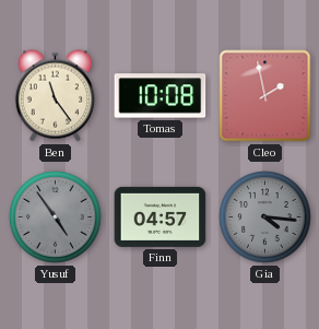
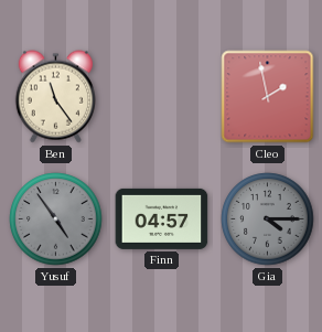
Tomas: 10:08 -> none
Gia: 4:16 -> 4:15
